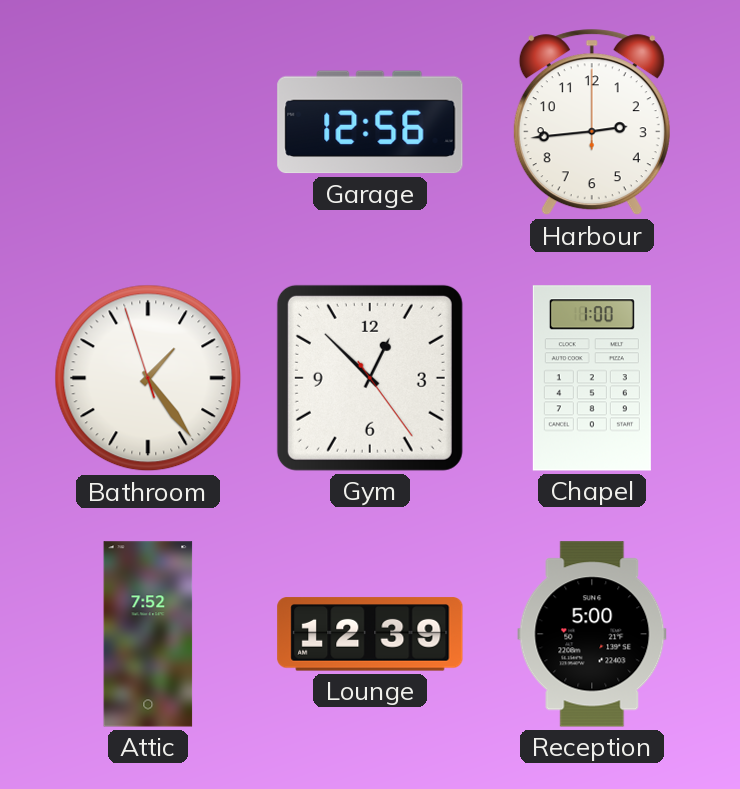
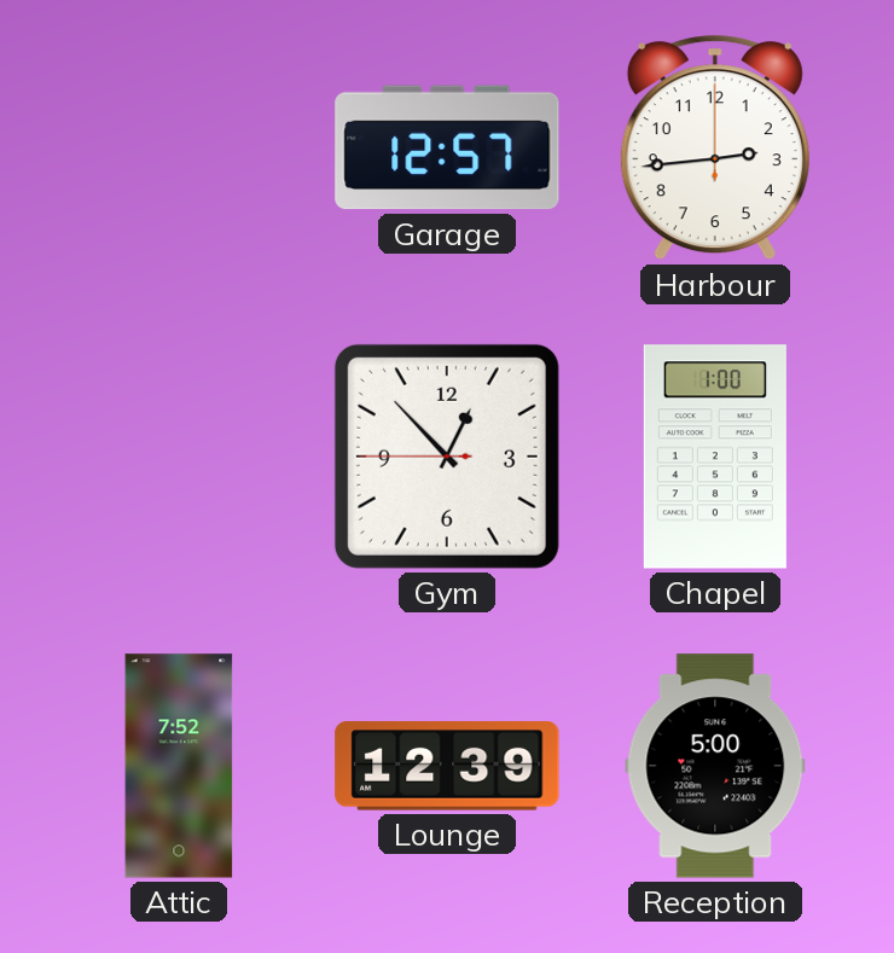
Garage: 12:56 -> 12:57
Bathroom: 1:23 -> none
Gym: 12:52:24 -> 12:52:45
